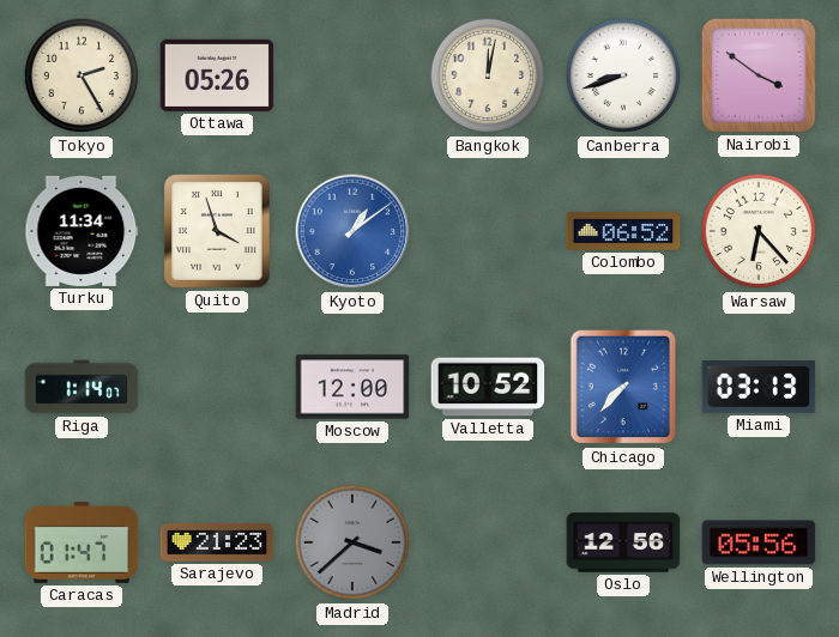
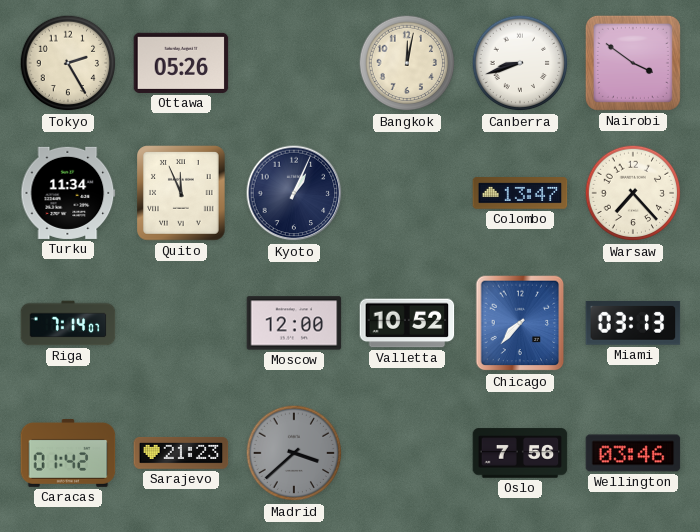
Quito: 3:57 -> 11:56
Kyoto: 1:09 -> 1:04
Kyoto dial: blue -> navy
Colombo: 06:52 -> 13:47
Warsaw: 6:23 -> 7:23
Riga: 1:14 -> 7:14
Caracas: 01:47 -> 01:42
Oslo: 12:56 -> 7:56
Wellington: 05:56 -> 03:46
